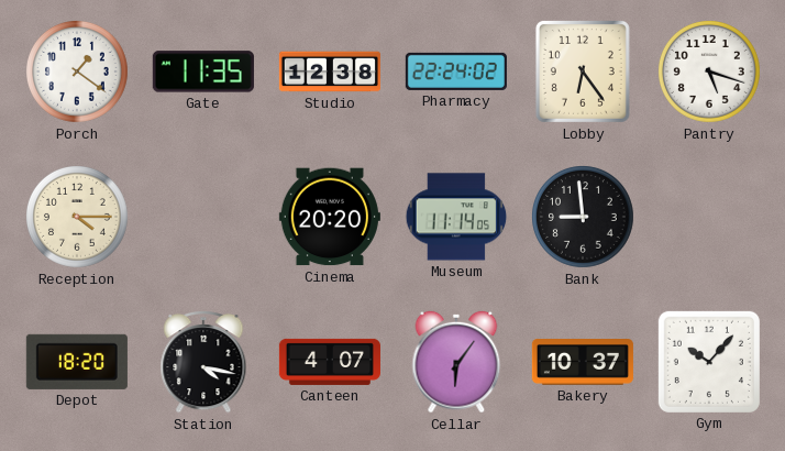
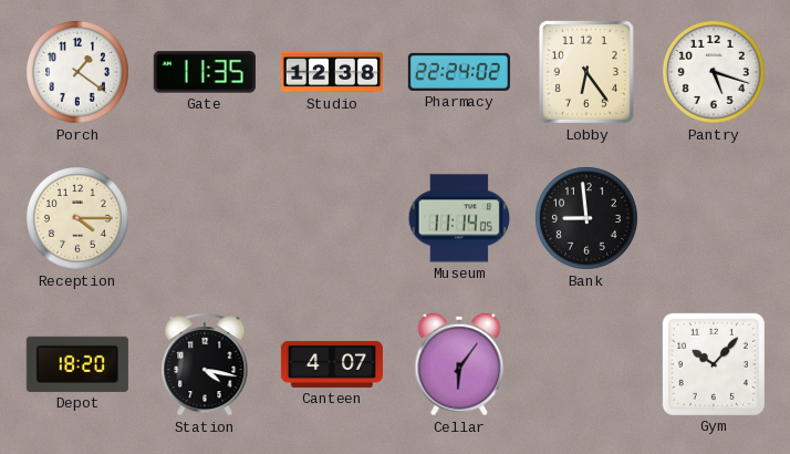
Cinema: 20:20 -> none
Bakery: 10:37 -> none
